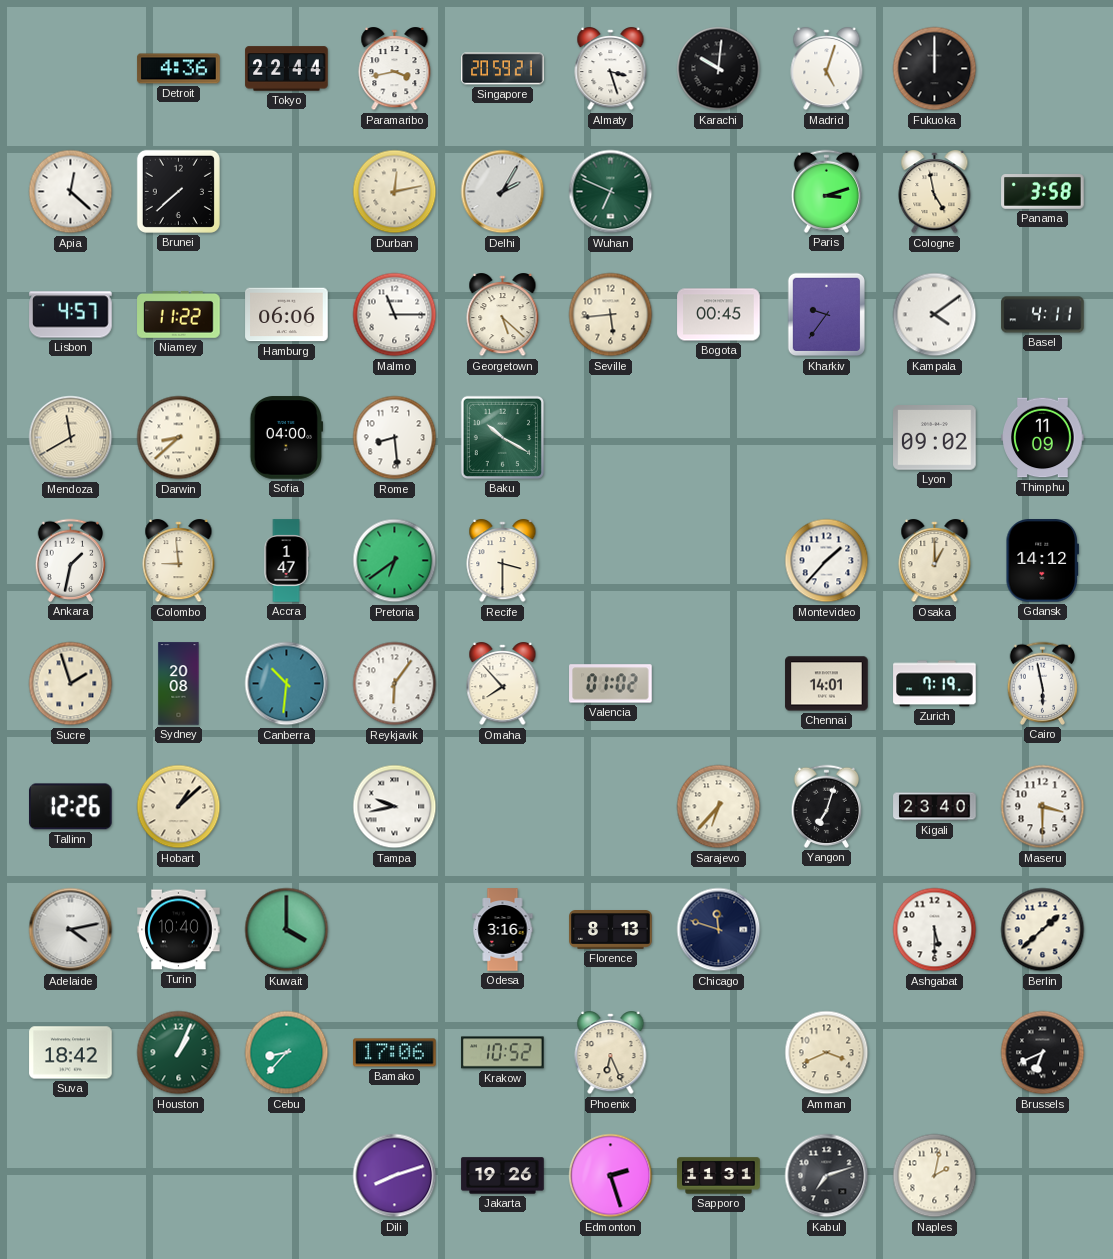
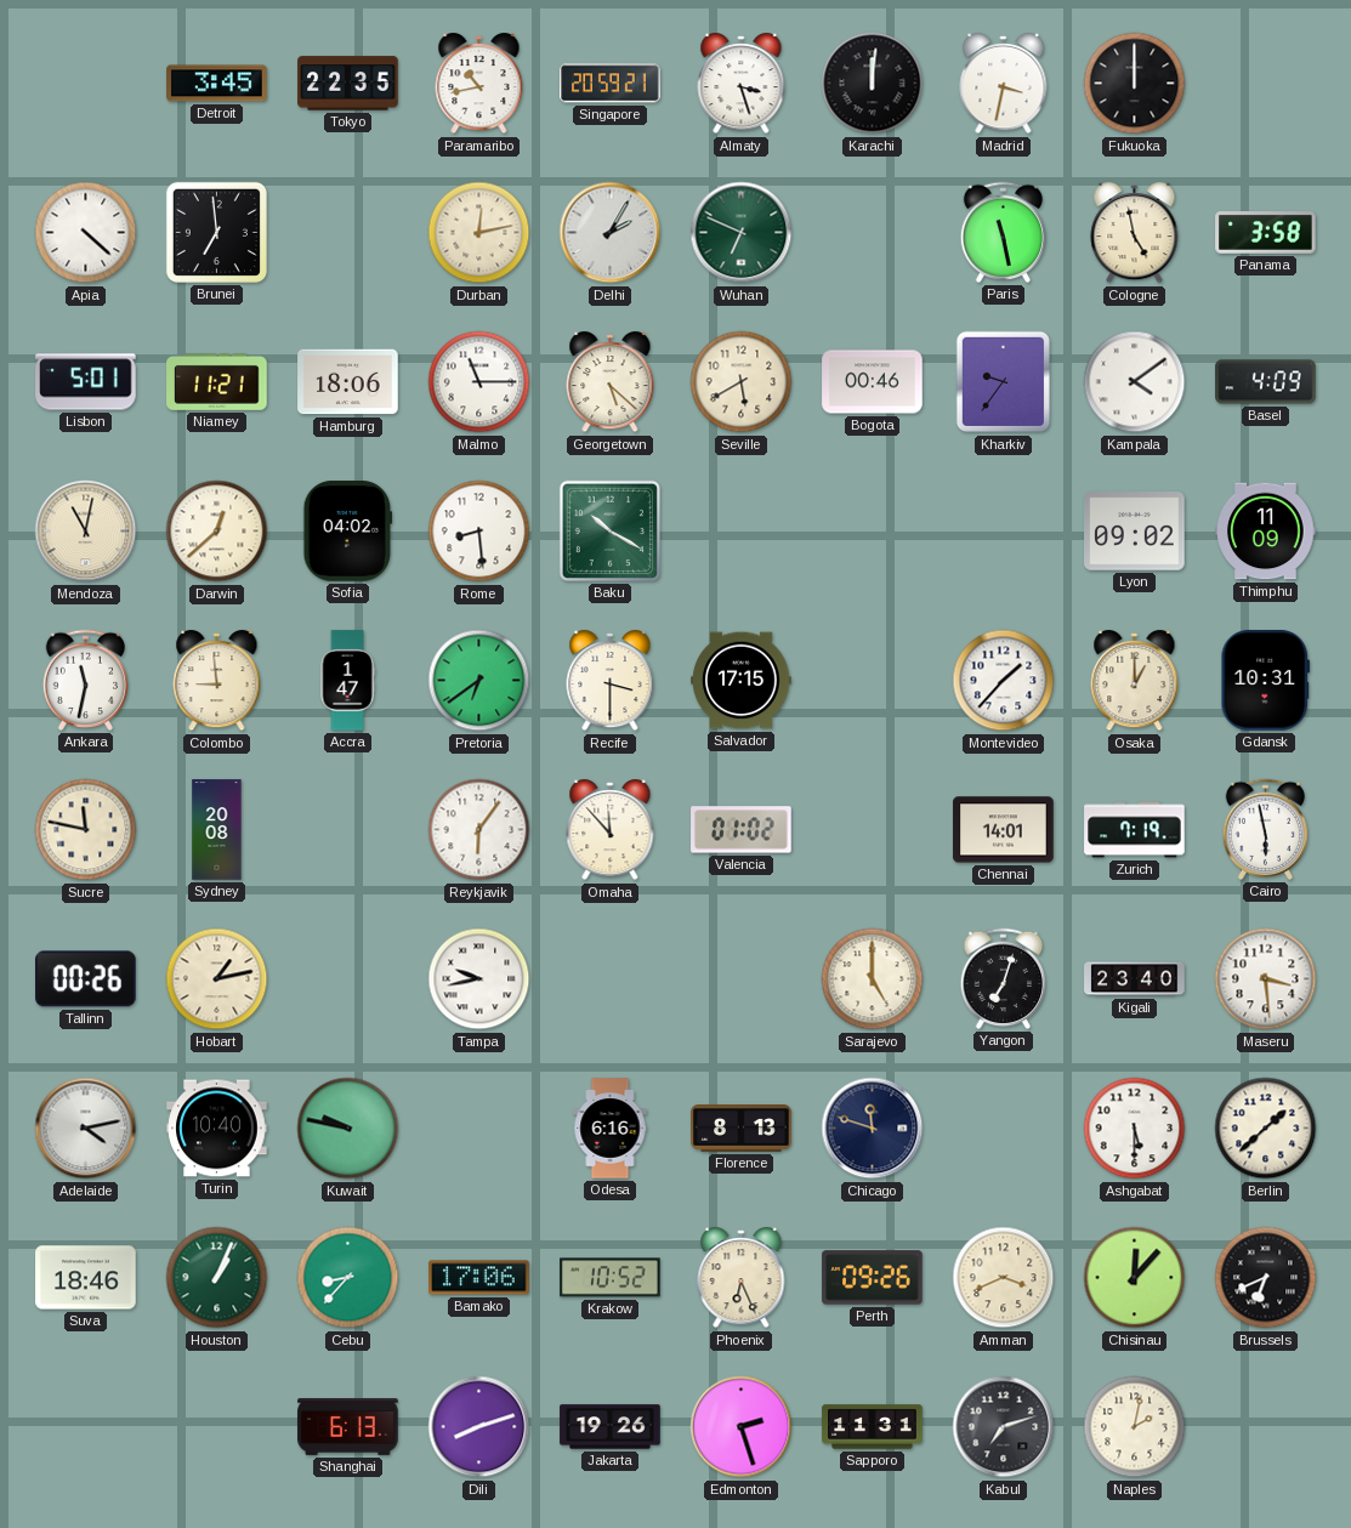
Detroit: 4:36 -> 3:45
Tokyo: 22:44 -> 22:35
Paramaribo: 3:43 -> 10:43
Karachi: 10:01 -> 12:01
Madrid: 5:03 -> 3:32
Apia: 12:22 -> 4:22
Brunei: 7:38 -> 6:59
Paris: 3:12 -> 11:28
Lisbon: 4:57 -> 5:01
Niamey: 11:22 -> 11:21
Hamburg: 06:06 -> 18:06
Seville: 5:44 -> 5:40
Bogota: 00:45 -> 00:46
Basel: 4:11 -> 4:09
Mendoza: 11:40 -> 11:02
Darwin: 8:38 -> 12:38
Sofia: 04:00 -> 04:02
Ankara: 1:32 -> 11:32
Salvador: none -> 17:15
Gdansk: 14:12 -> 10:31
Sucre: 1:57 -> 11:47
Canberra: 10:31 -> none
Omaha: 7:53 -> 11:53
Tallinn: 12:26 -> 00:26
Hobart: 1:08 -> 1:13
Sarajevo: 6:37 -> 5:00
Maseru: 3:30 -> 3:29
Kuwait: 4:00 -> 9:47
Odesa: 3:16 -> 6:16
Suva: 18:42 -> 18:46
Perth: none -> 09:26
Chisinau: none -> 12:07
Shanghai: none -> 6:13
